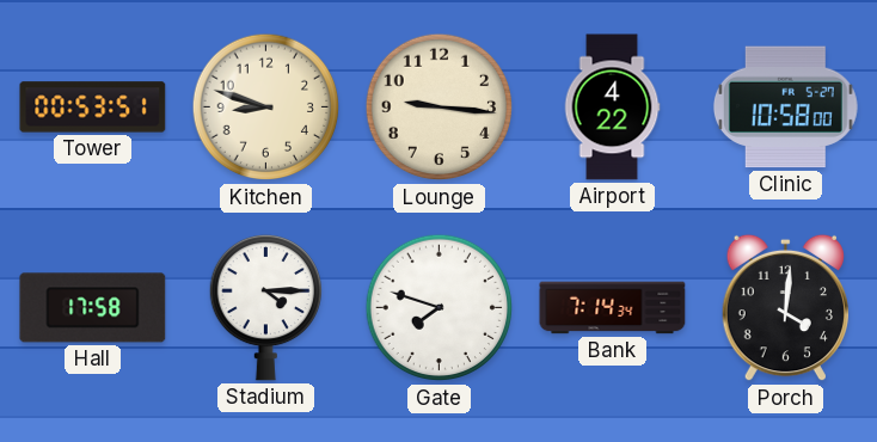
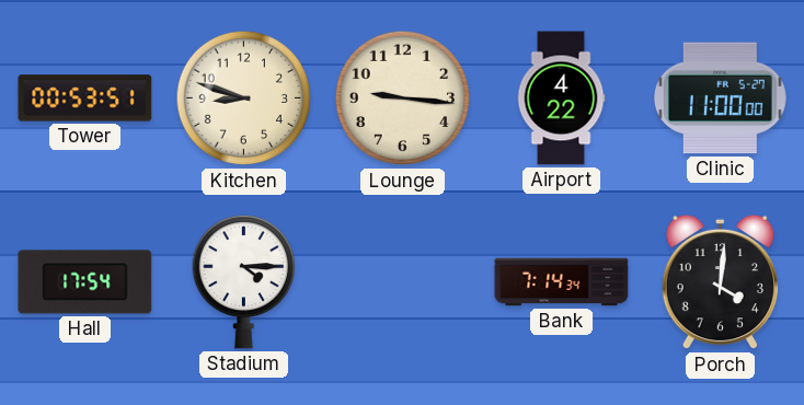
Clinic: 10:58 -> 11:00
Hall: 17:58 -> 17:54
Gate: 7:48 -> none
